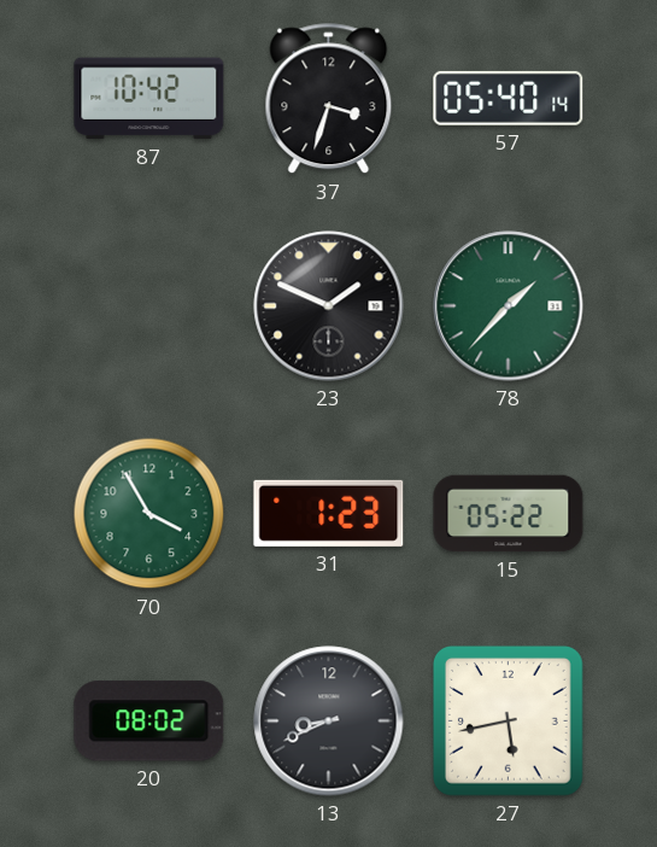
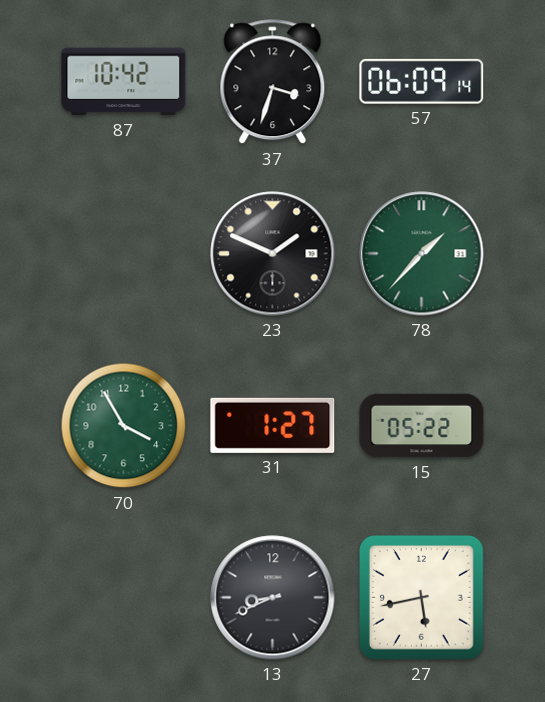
57: 05:40 -> 06:09
31: 1:23 -> 1:27
20: 08:02 -> none
